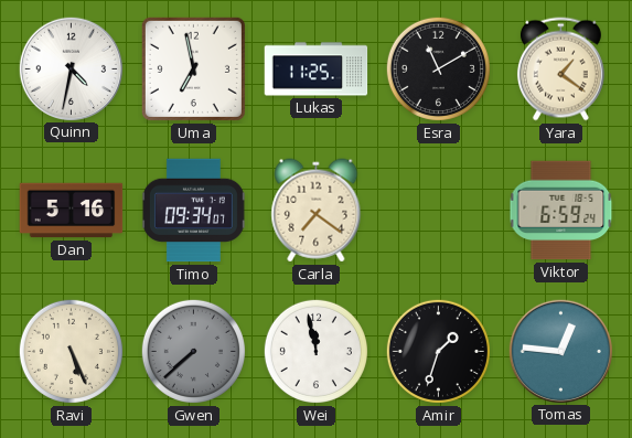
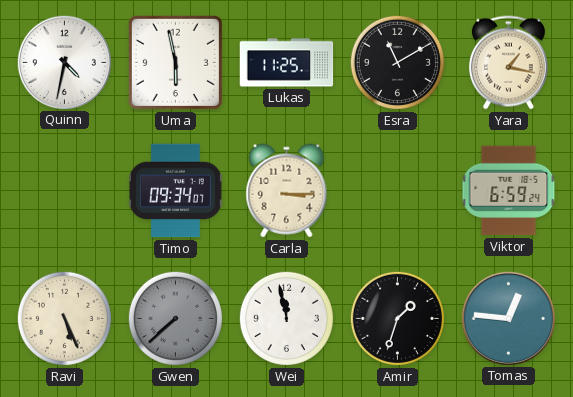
Uma: 6:58 -> 5:58
Yara: 1:21 -> 1:17
Dan: 5:16 -> none
Carla: 7:21 -> 3:15
